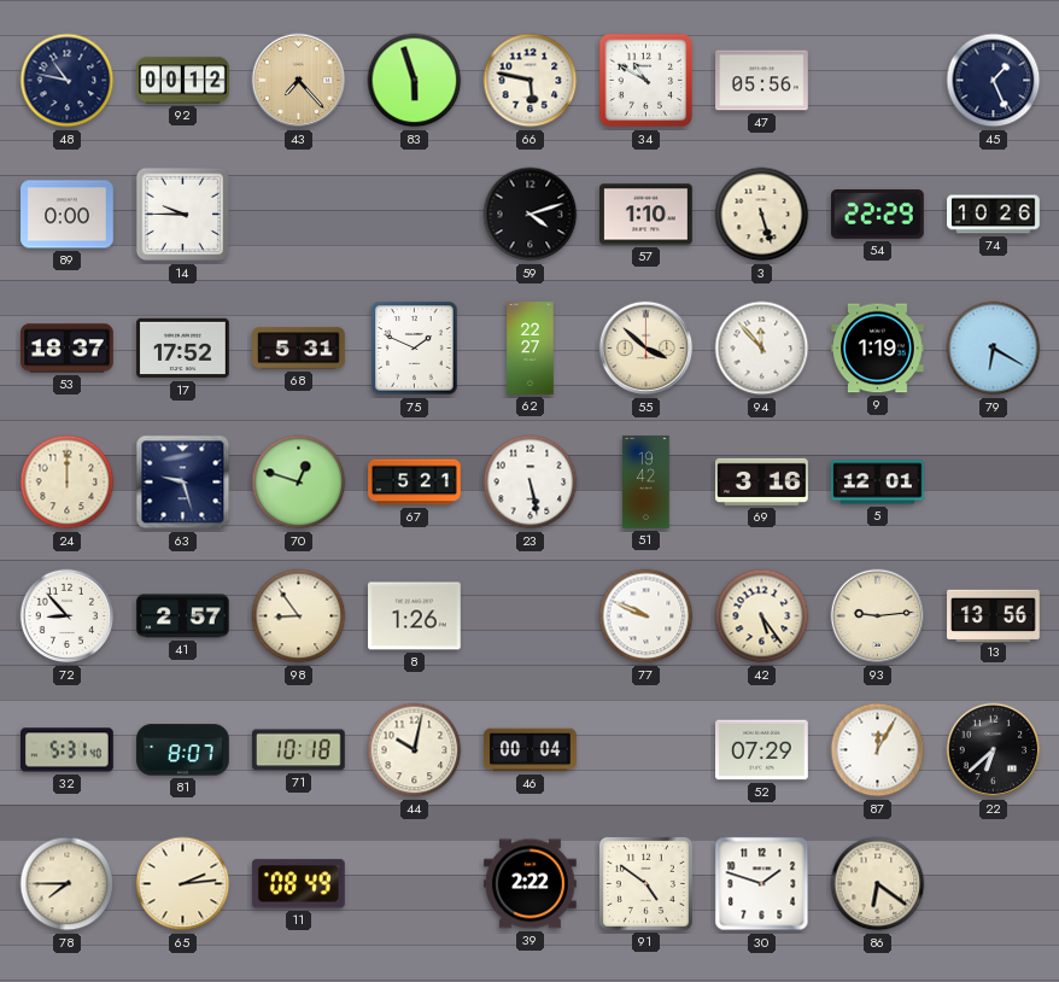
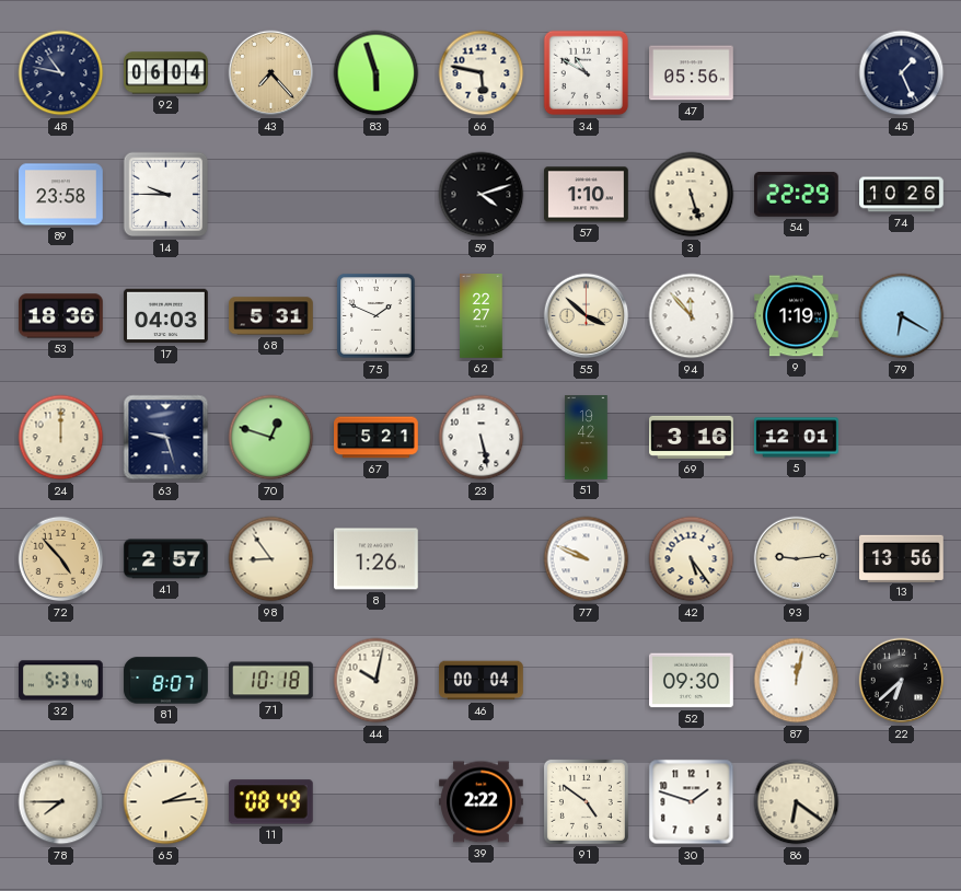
92: 00:12 -> 06:04
89: 0:00 -> 23:58
53: 18:37 -> 18:36
17: 17:52 -> 04:03
72: 8:53 -> 4:53
72 dial: white -> champagne
52: 07:29 -> 09:30
87: 12:05 -> 12:02
